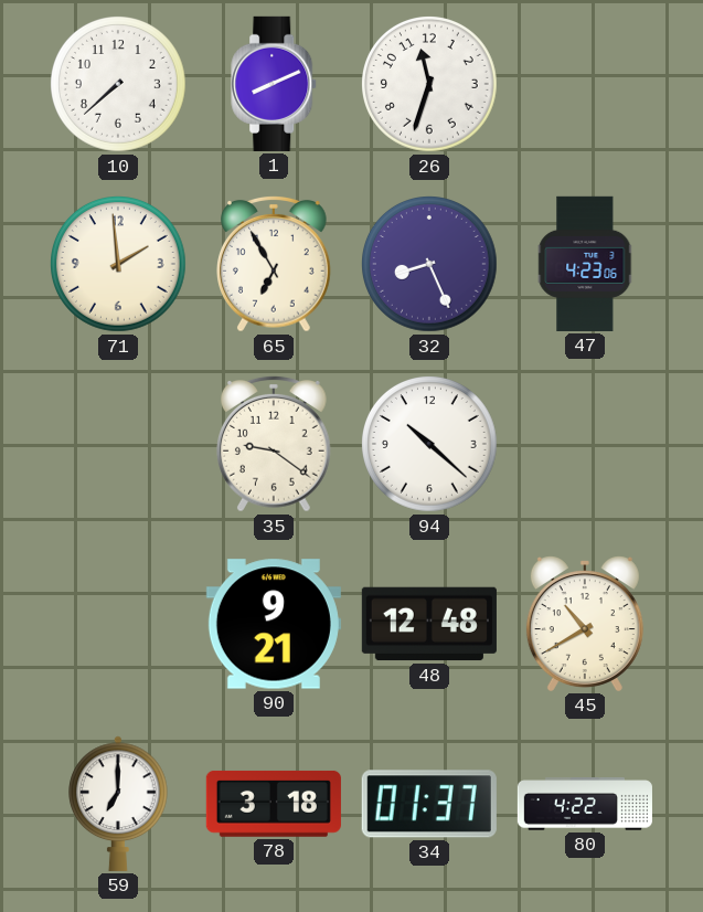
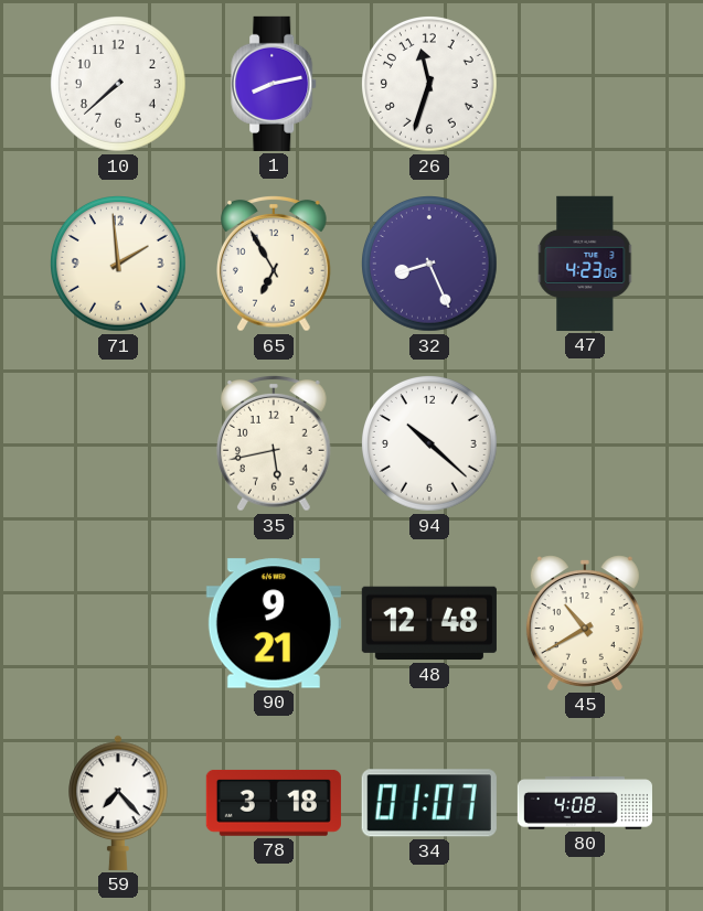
1: 8:11 -> 8:13
35: 9:21 -> 5:43
59: 7:00 -> 7:23
34: 01:37 -> 01:07
80: 4:22 -> 4:08
